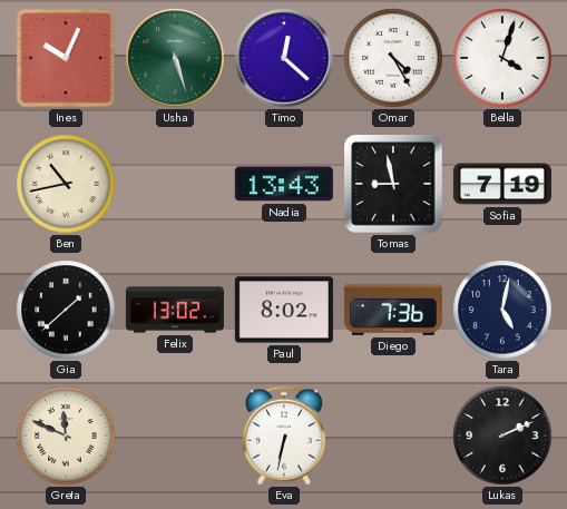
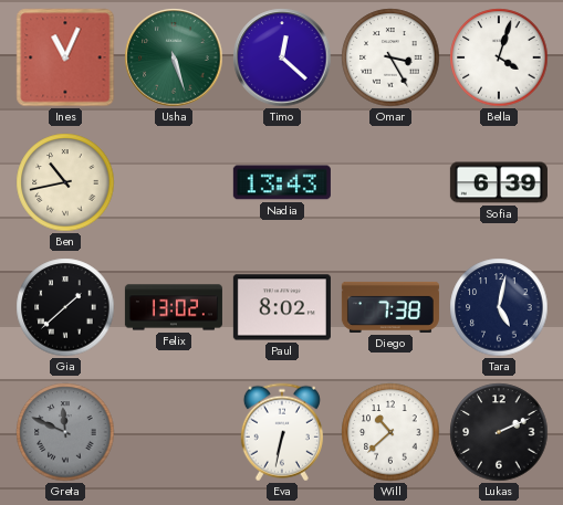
Ines: 10:04 -> 11:04
Omar: 4:25 -> 3:25
Tomas: 8:58 -> none
Sofia: 7:19 -> 6:39
Diego: 7:36 -> 7:38
Greta dial: cream -> grey
Will: none -> 10:38
